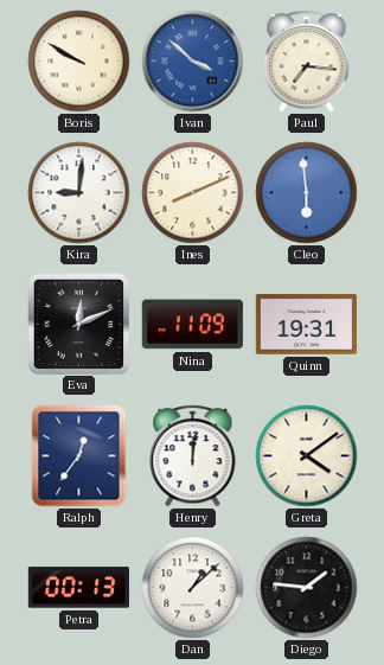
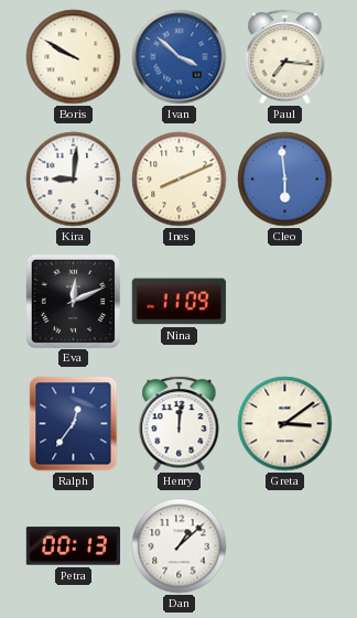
Quinn: 19:31 -> none
Greta: 4:09 -> 3:09
Diego: 1:46 -> none
